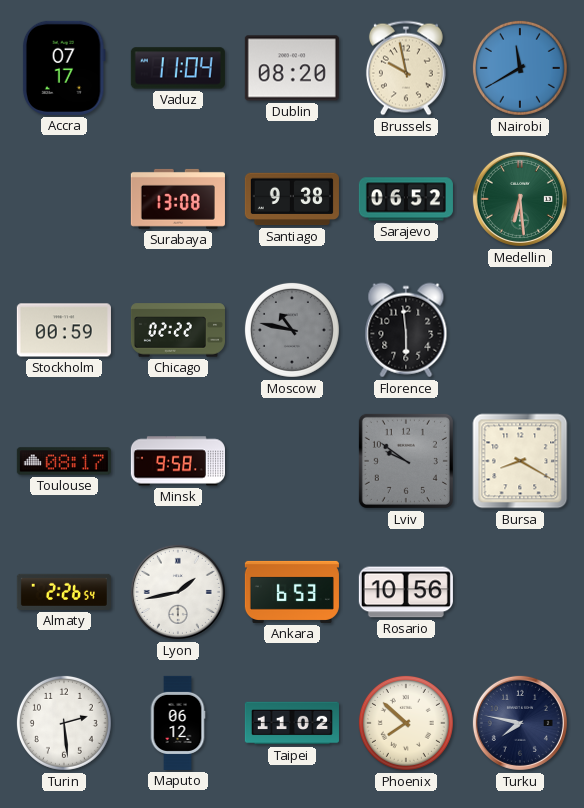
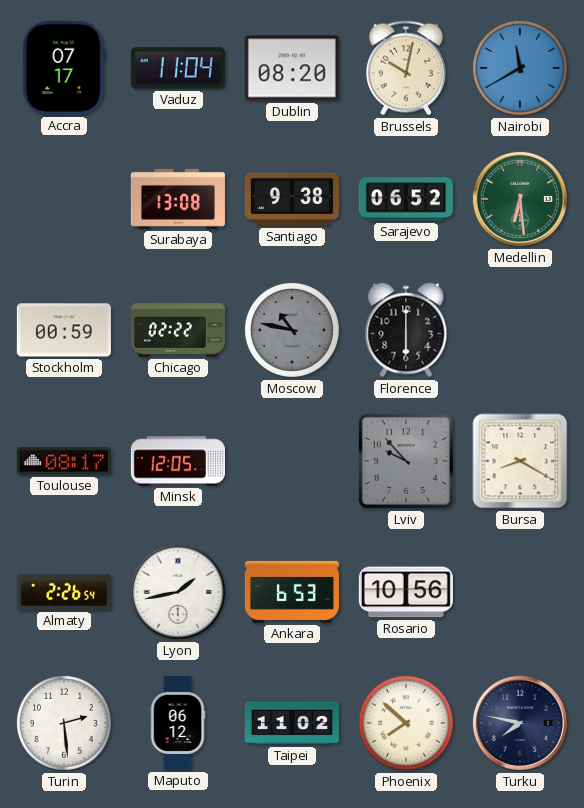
Brussels: 9:58 -> 10:02
Florence: 5:59 -> 6:00
Minsk: 9:58 -> 12:05
Lviv: 9:51 -> 9:53
